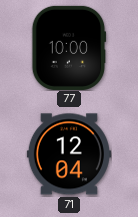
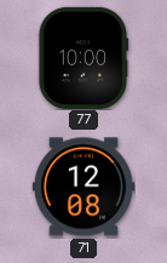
71: 12:04 -> 12:08
